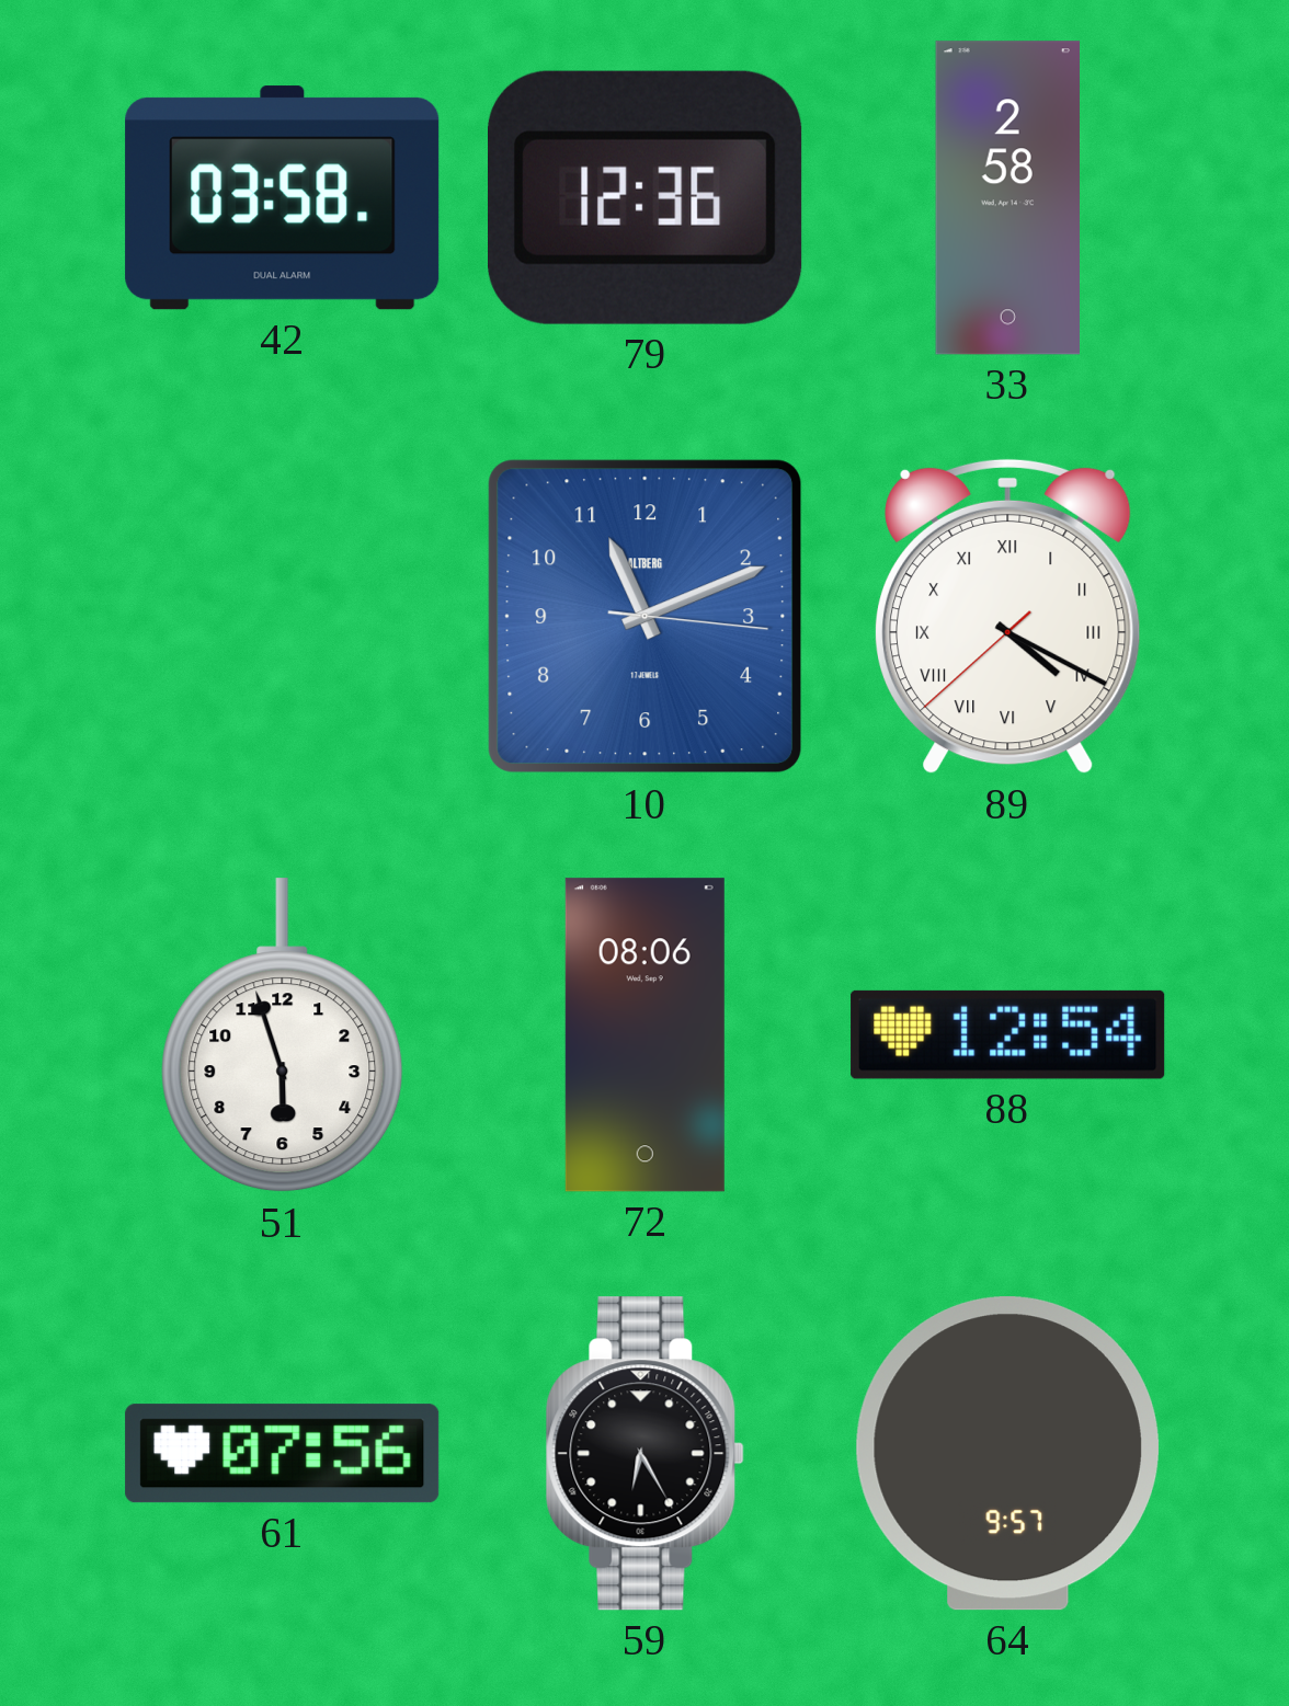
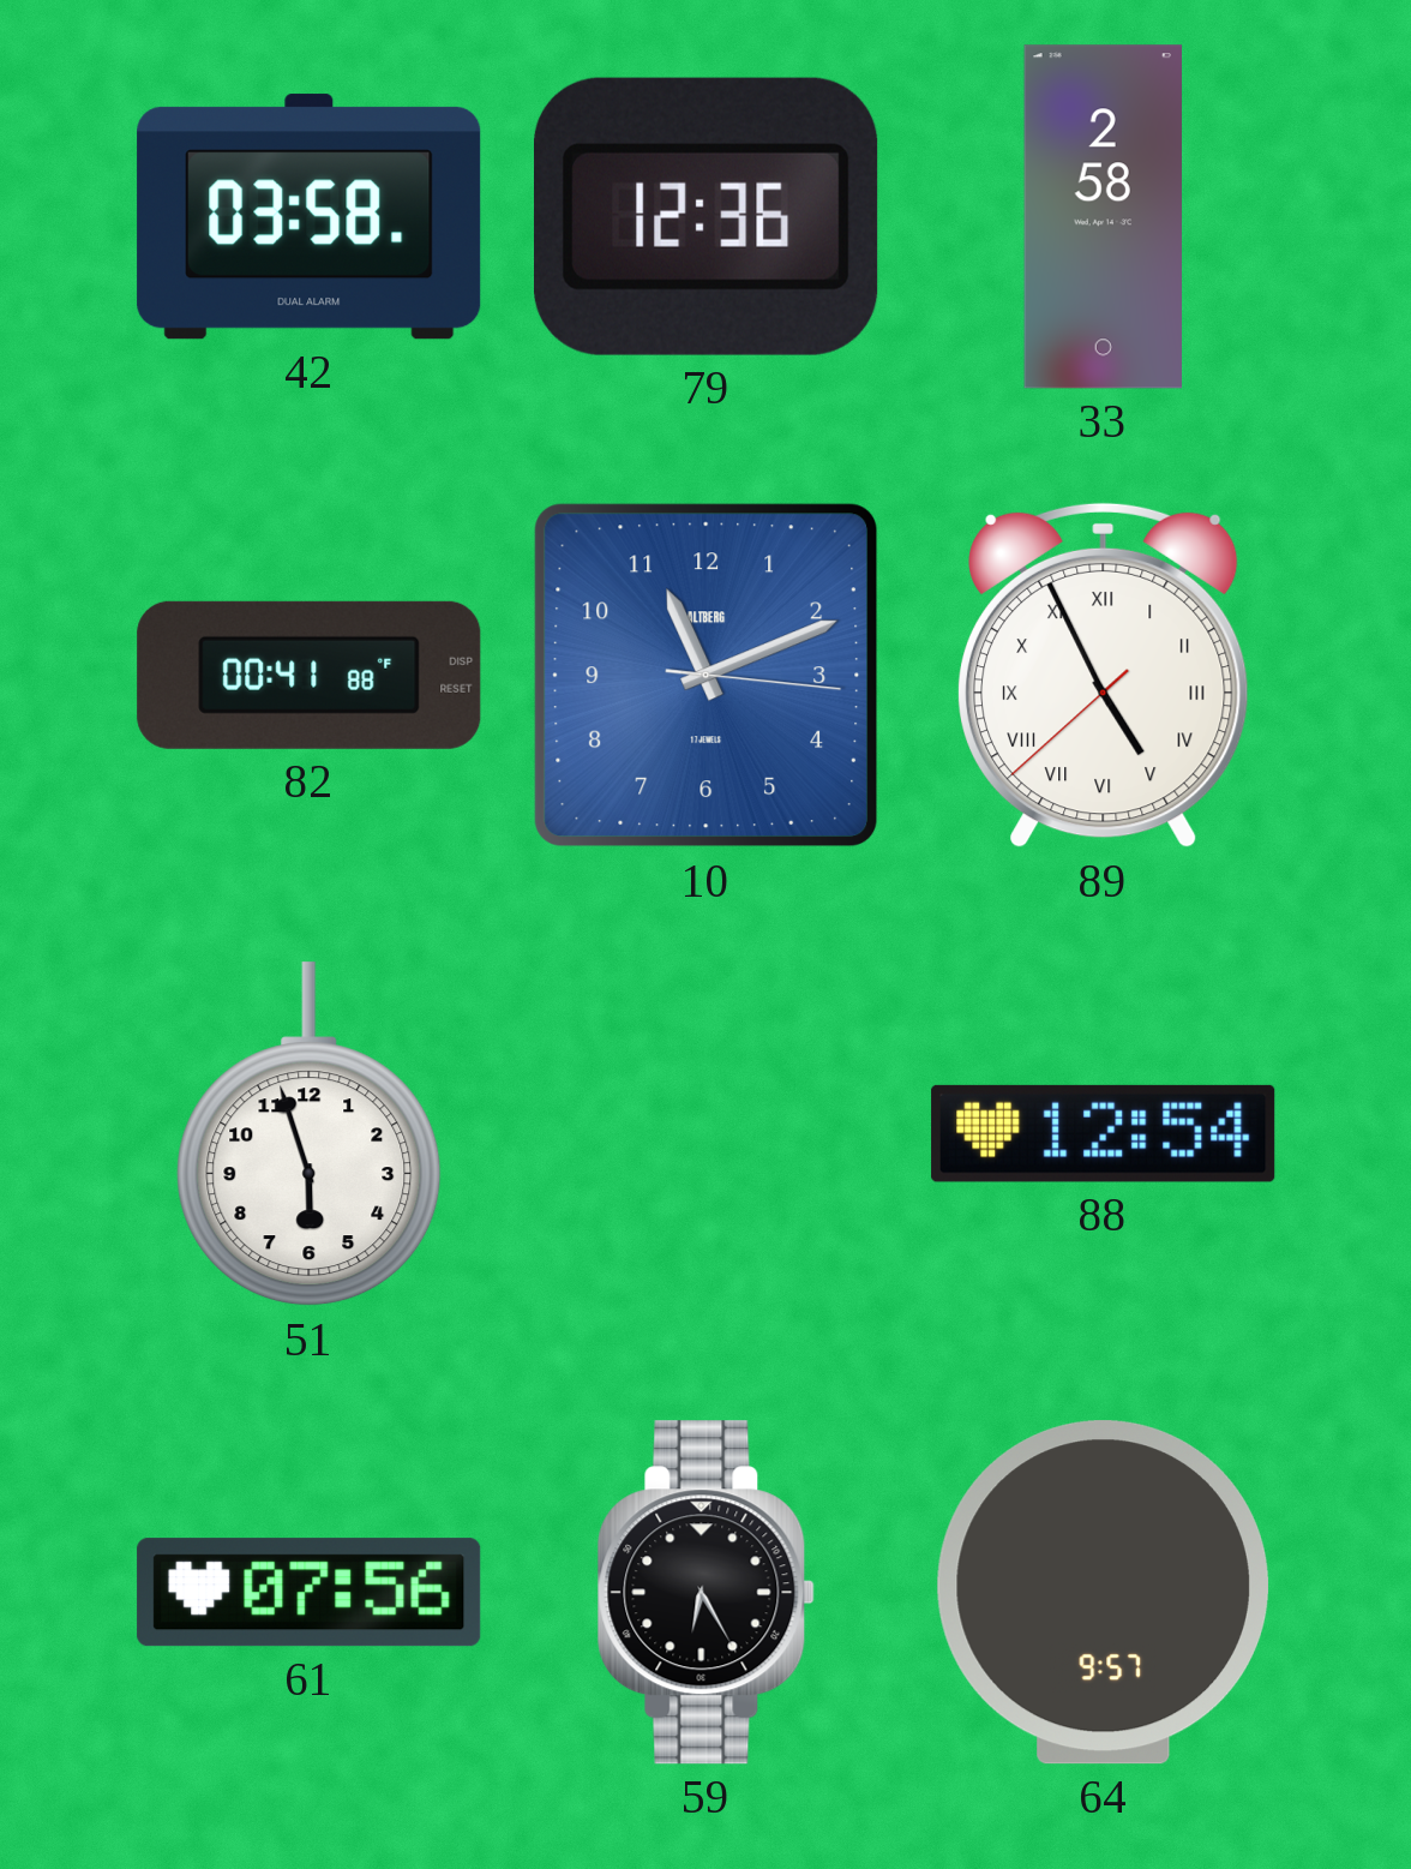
82: none -> 00:41
89: 4:19 -> 4:55
72: 08:06 -> none
